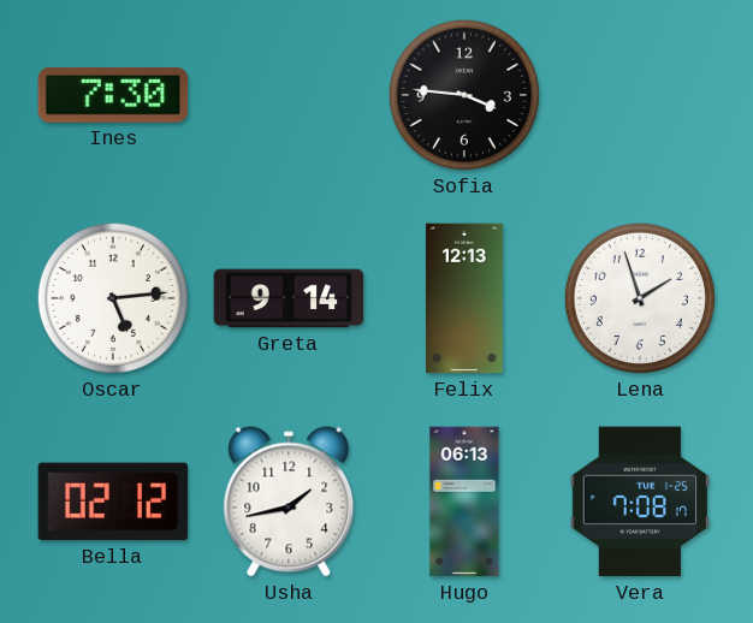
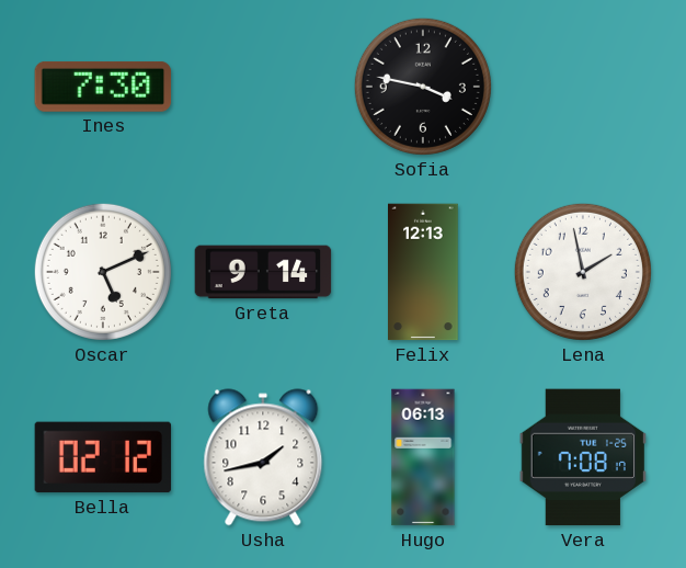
Sofia: 3:46 -> 3:47
Oscar: 5:14 -> 5:11
Lena: 1:57 -> 1:58
